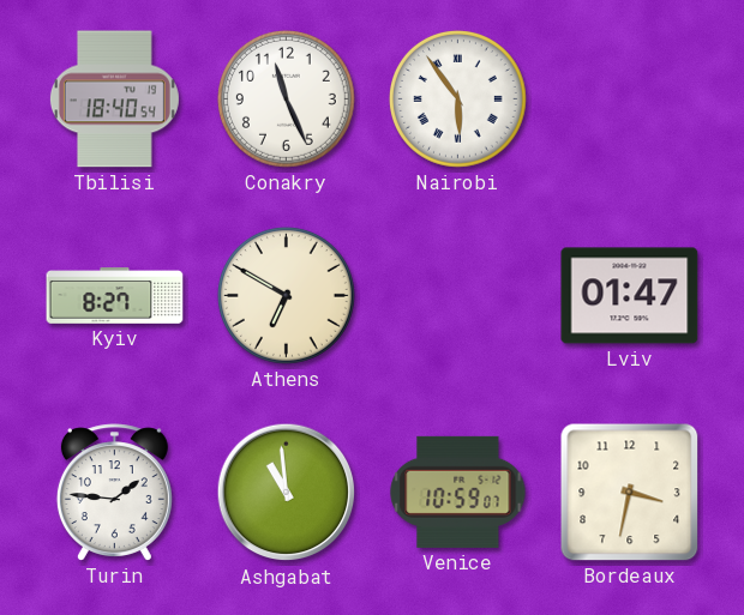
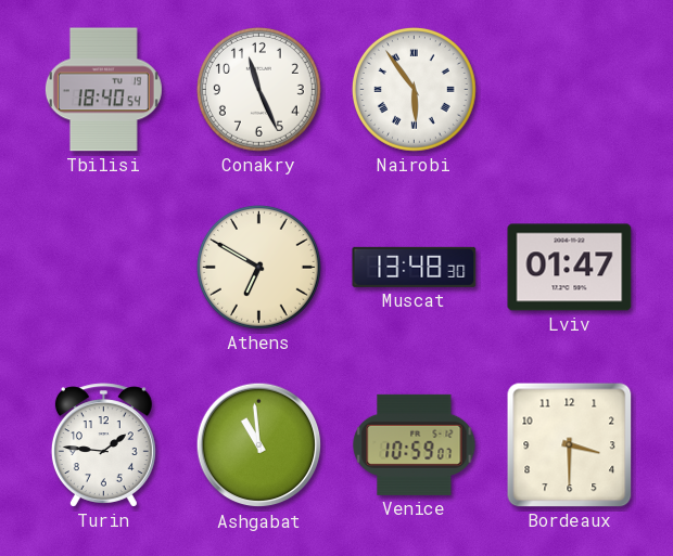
Kyiv: 8:27 -> none
Muscat: none -> 13:48
Bordeaux: 3:32 -> 3:30
